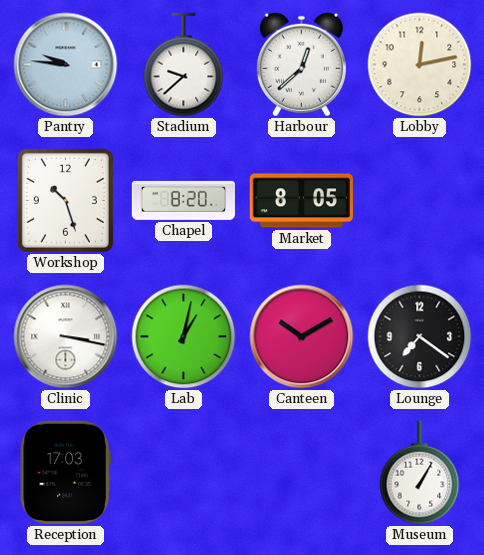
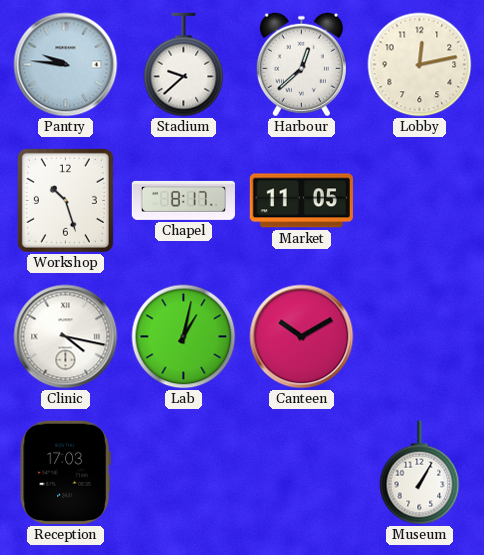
Chapel: 8:20 -> 8:17
Market: 8:05 -> 11:05
Clinic: 3:17 -> 4:17
Lounge: 7:21 -> none
